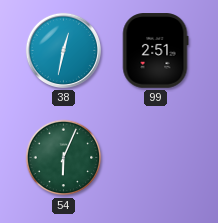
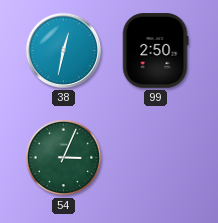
99: 2:51 -> 2:50
54: 6:04 -> 3:04
